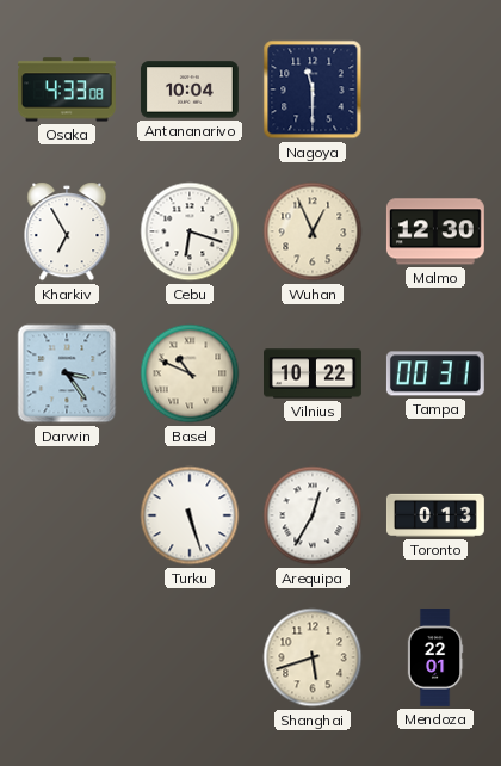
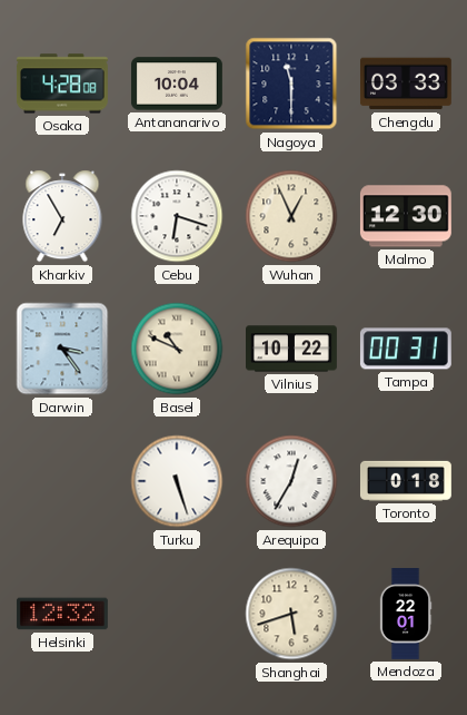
Osaka: 4:33 -> 4:28
Chengdu: none -> 03:33
Toronto: 0:13 -> 0:18
Helsinki: none -> 12:32
